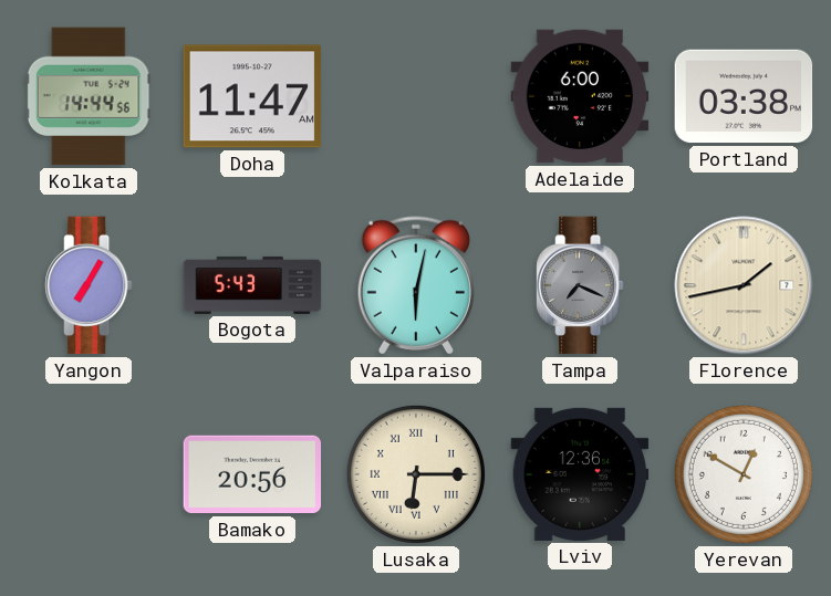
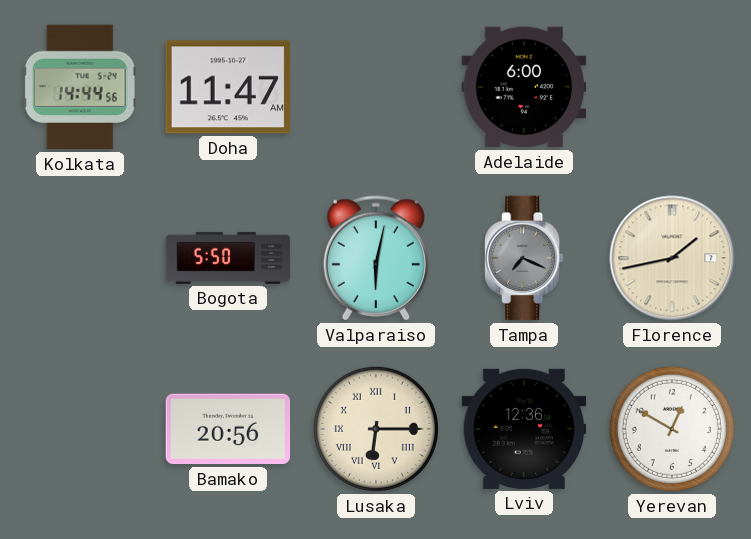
Portland: 03:38 -> none
Yangon: 7:05 -> none
Bogota: 5:43 -> 5:50
